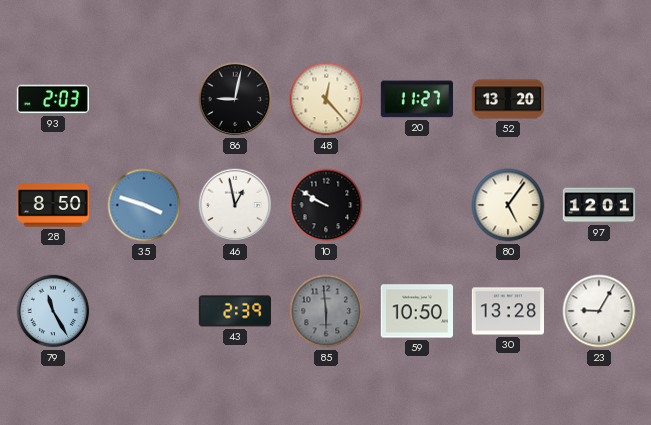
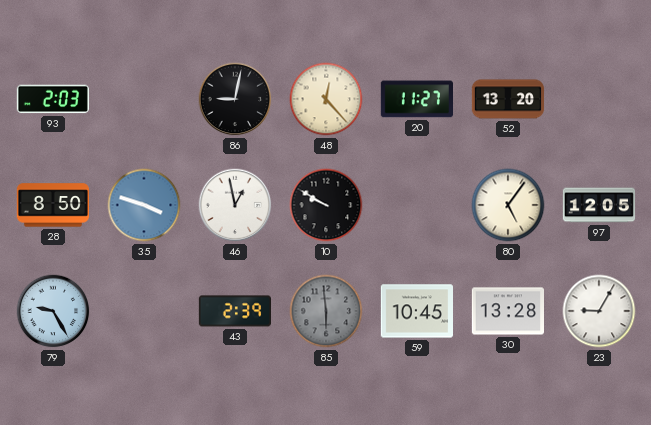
97: 12:01 -> 12:05
79: 11:25 -> 9:25
59: 10:50 -> 10:45
